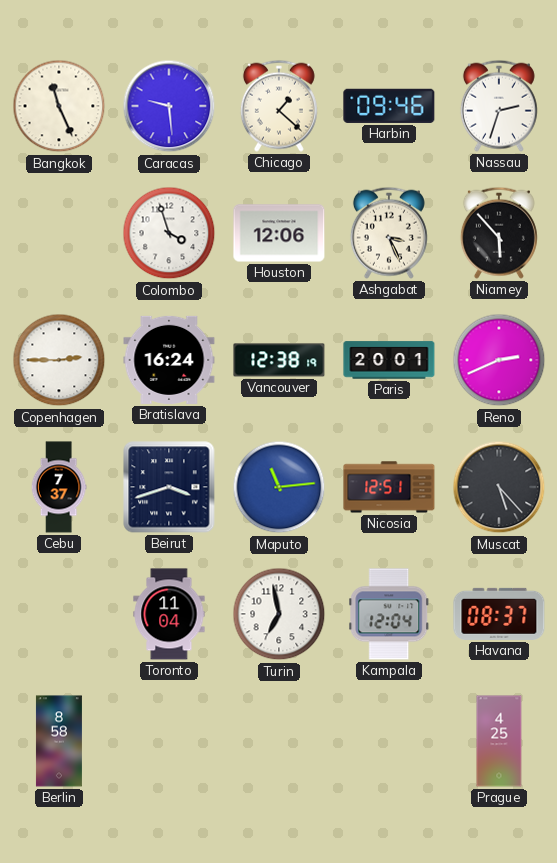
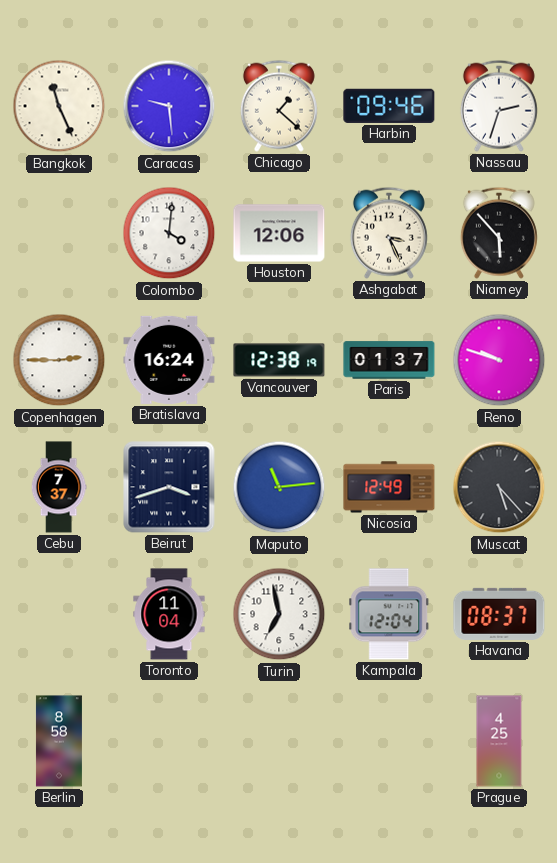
Colombo: 3:57 -> 4:01
Paris: 20:01 -> 01:37
Reno: 2:41 -> 9:48
Nicosia: 12:51 -> 12:49
